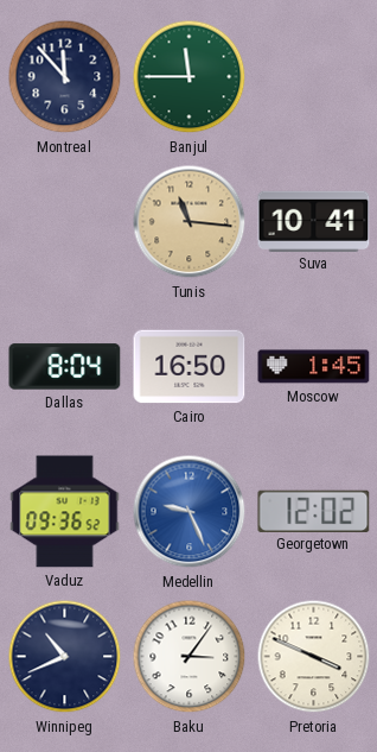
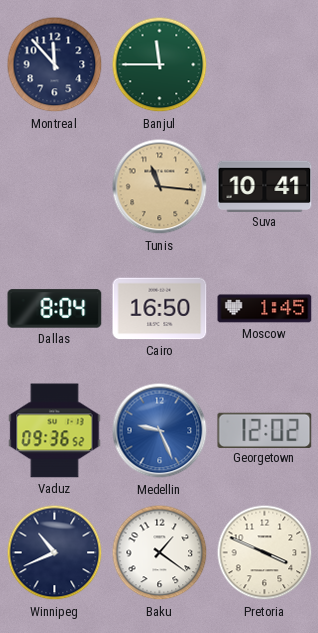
Baku: 3:06 -> 1:21
